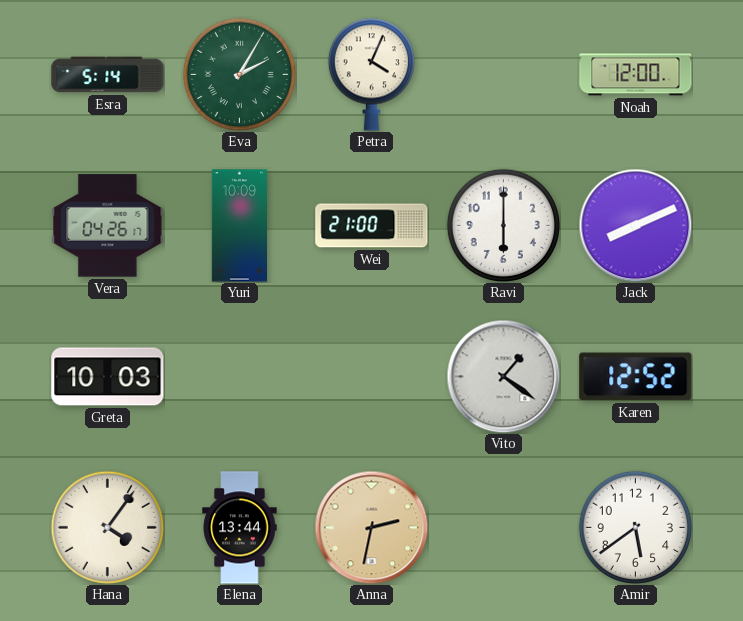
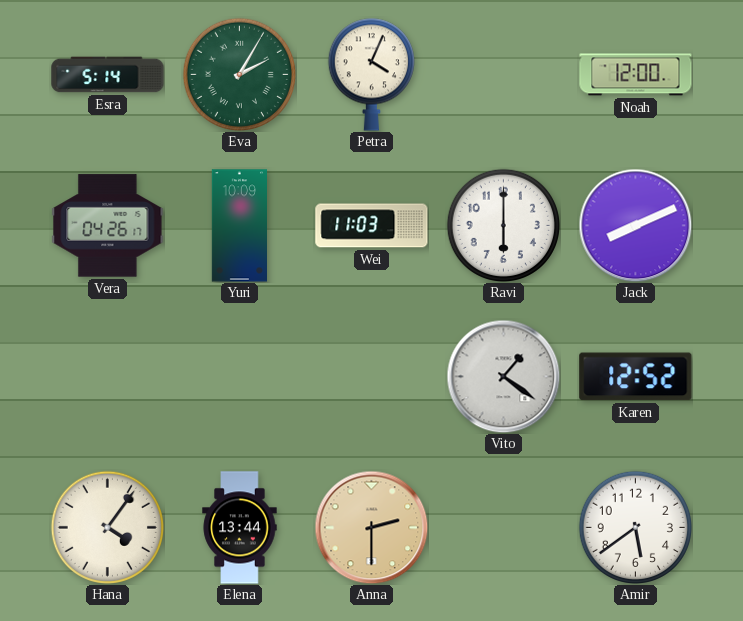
Wei: 21:00 -> 11:03
Greta: 10:03 -> none
Anna: 2:32 -> 2:30
